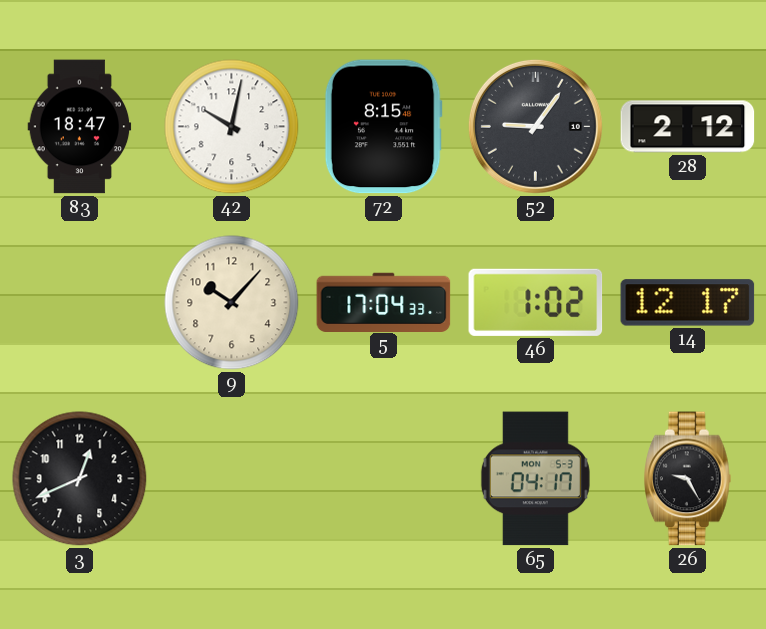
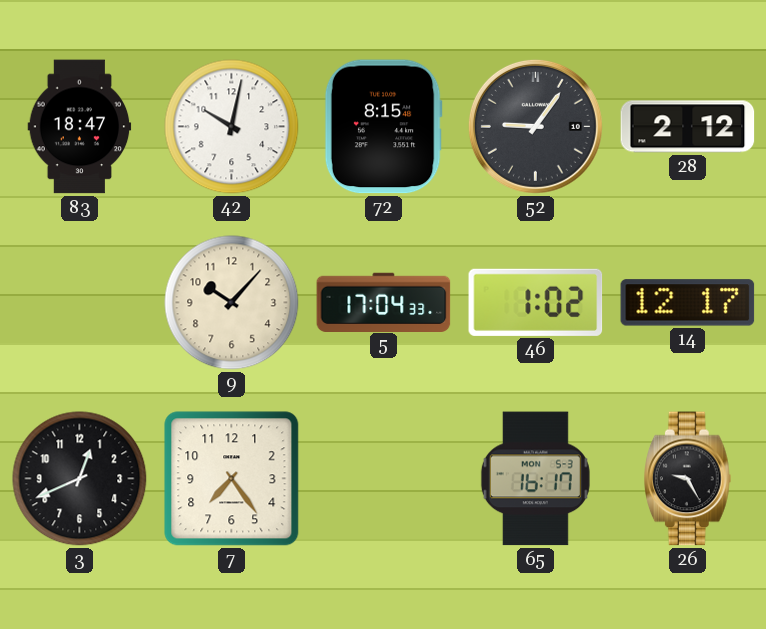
7: none -> 7:24
65: 04:17 -> 16:17
